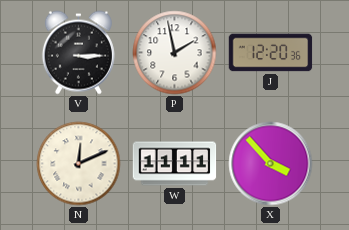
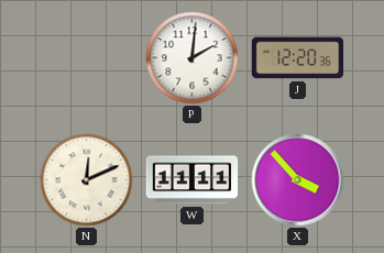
V: 3:15 -> none
P: 1:58 -> 2:01
